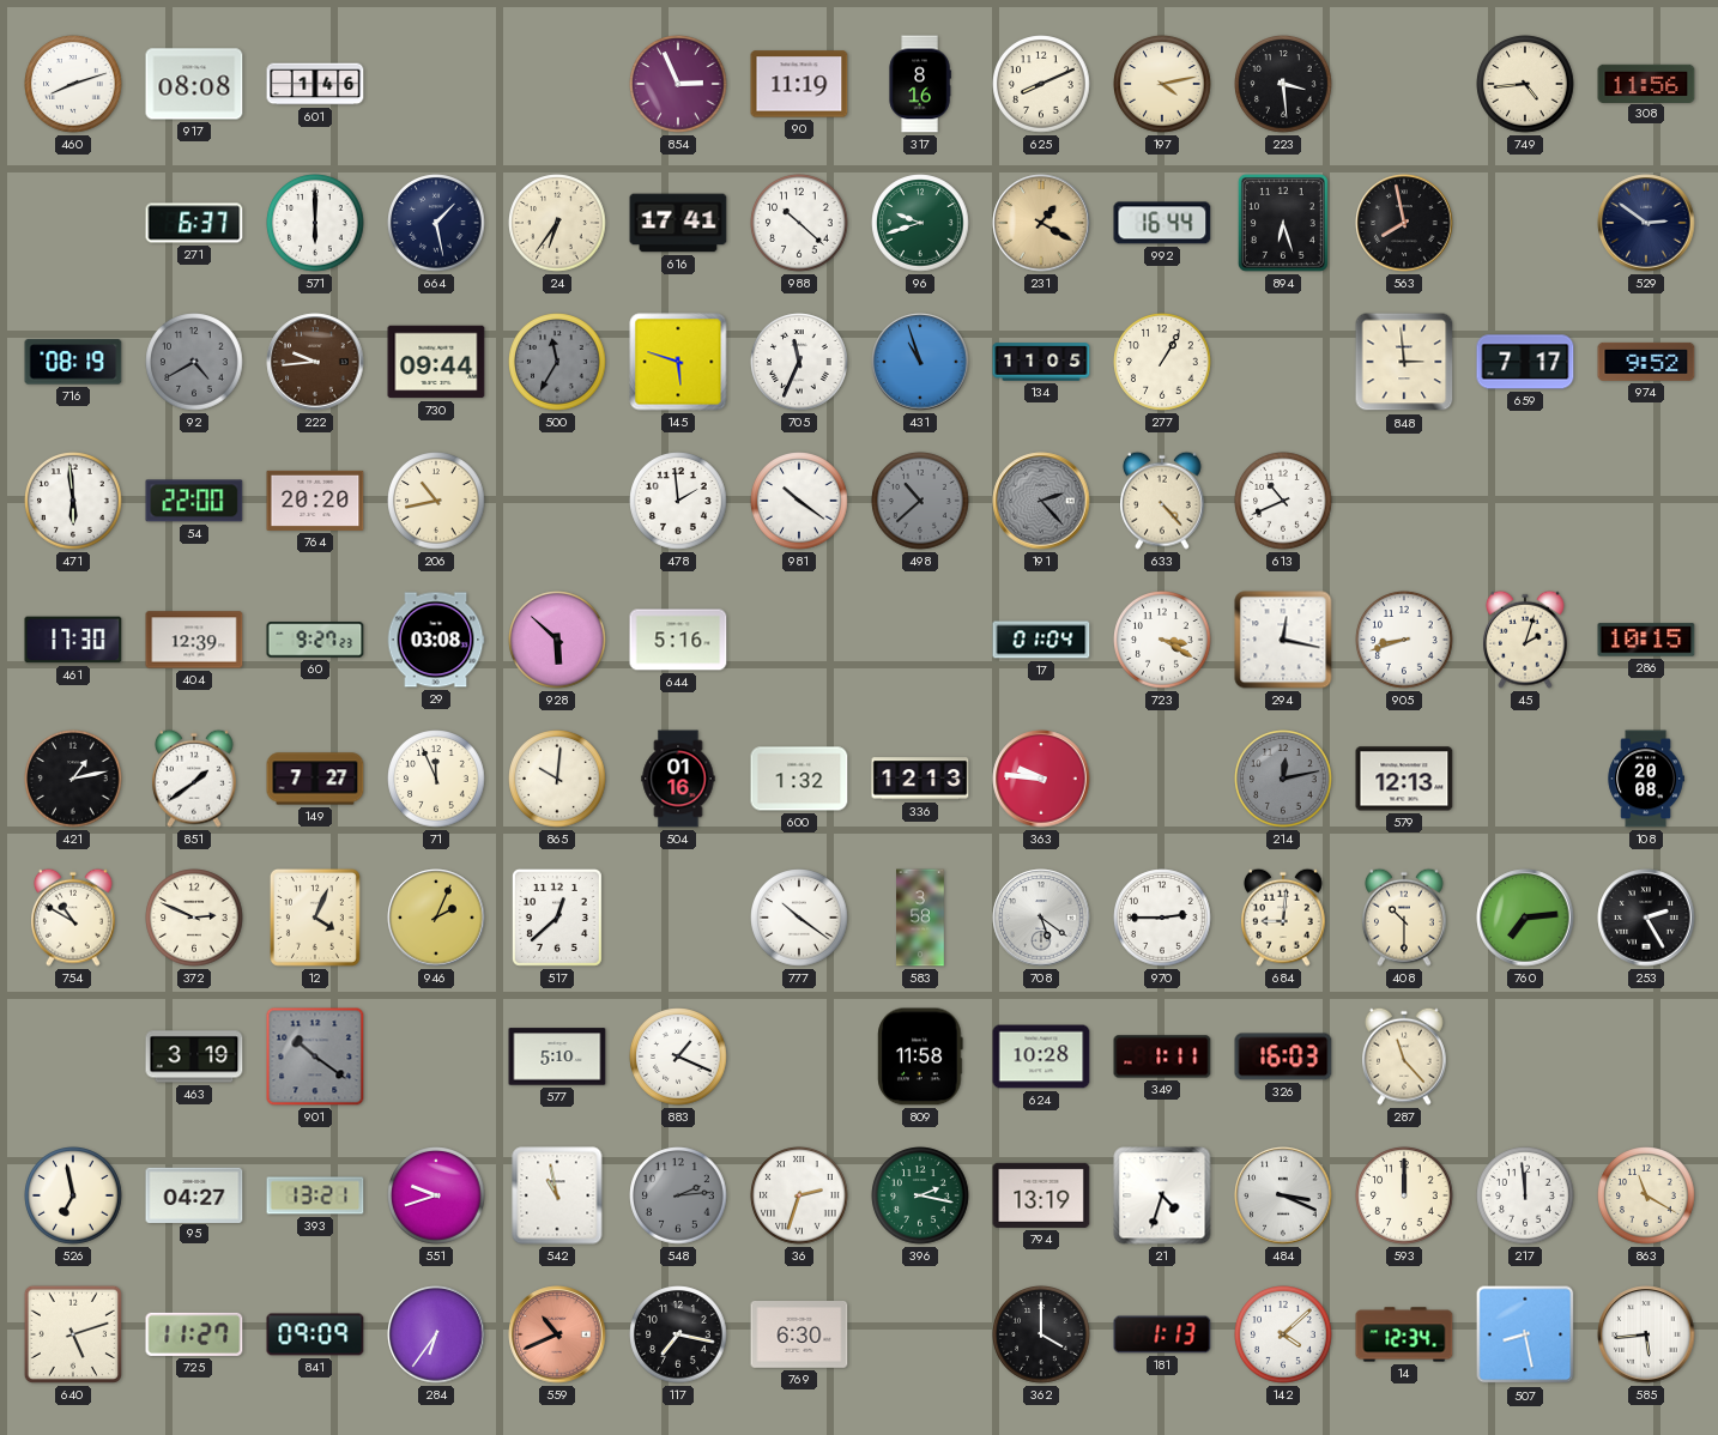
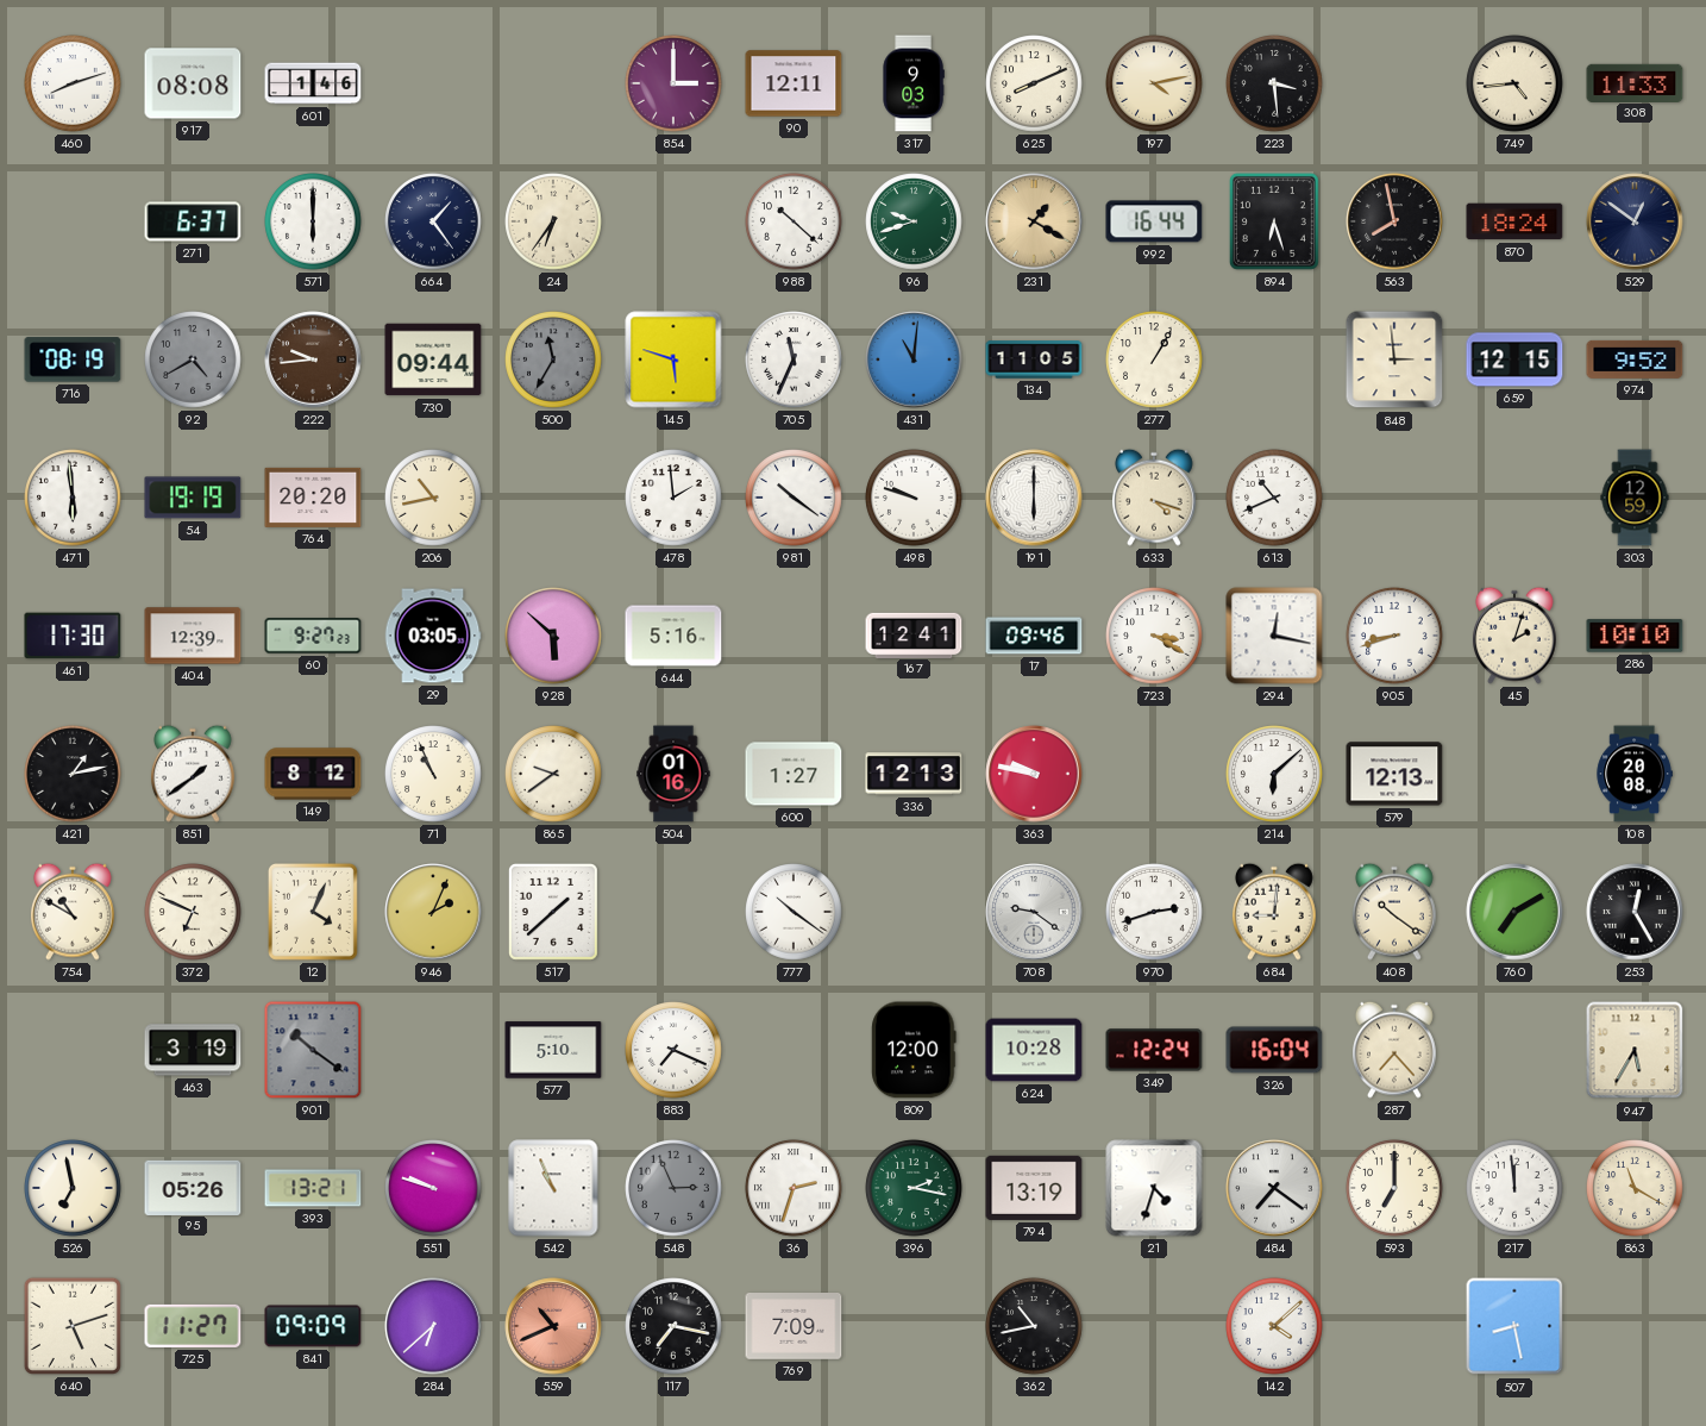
854: 2:56 -> 3:00
90: 11:19 -> 12:11
317: 8:16 -> 9:03
308: 11:56 -> 11:33
664: 1:28 -> 1:24
616: 17:41 -> none
870: none -> 18:24
529: 2:51 -> 12:51
431: 10:57 -> 11:01
659: 7:17 -> 12:15
54: 22:00 -> 19:19
498: 10:38 -> 9:48
498 dial: grey -> white
191: 2:23 -> 6:00
191 dial: grey -> white
633: 4:23 -> 4:18
303: none -> 12:59
29: 03:08 -> 03:05
167: none -> 12:41
17: 01:04 -> 09:46
286: 10:15 -> 10:10
149: 7:27 -> 8:12
71: 11:56 -> 10:56
865: 10:01 -> 9:39
600: 1:32 -> 1:27
363: 9:46 -> 9:47
214: 12:13 -> 6:08
214 dial: grey -> white
372: 2:49 -> 6:49
517: 12:38 -> 1:38
583: 3:58 -> none
708: 5:21 -> 9:21
970: 2:45 -> 2:42
408: 10:30 -> 10:21
760: 7:14 -> 7:10
253: 2:25 -> 12:25
883: 1:19 -> 7:19
809: 11:58 -> 12:00
349: 1:11 -> 12:24
326: 16:03 -> 16:04
287: 11:23 -> 7:23
947: none -> 5:35
95: 04:27 -> 05:26
551: 9:42 -> 9:48
542: 10:58 -> 10:56
548: 2:14 -> 2:56
484: 3:19 -> 7:21
593: 12:00 -> 7:00
284: 6:36 -> 6:38
769: 6:30 -> 7:09
362: 4:00 -> 10:43
181: 1:13 -> none
14: 12:34 -> none
585: 5:44 -> none
